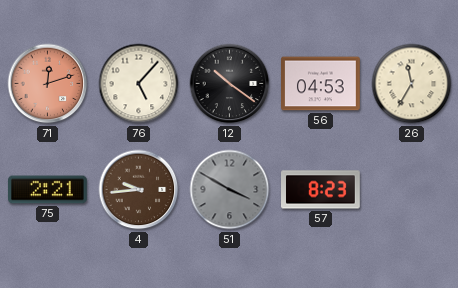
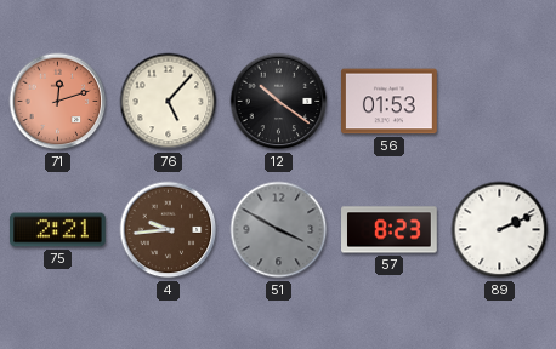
56: 04:53 -> 01:53
26: 11:35 -> none
89: none -> 2:11
